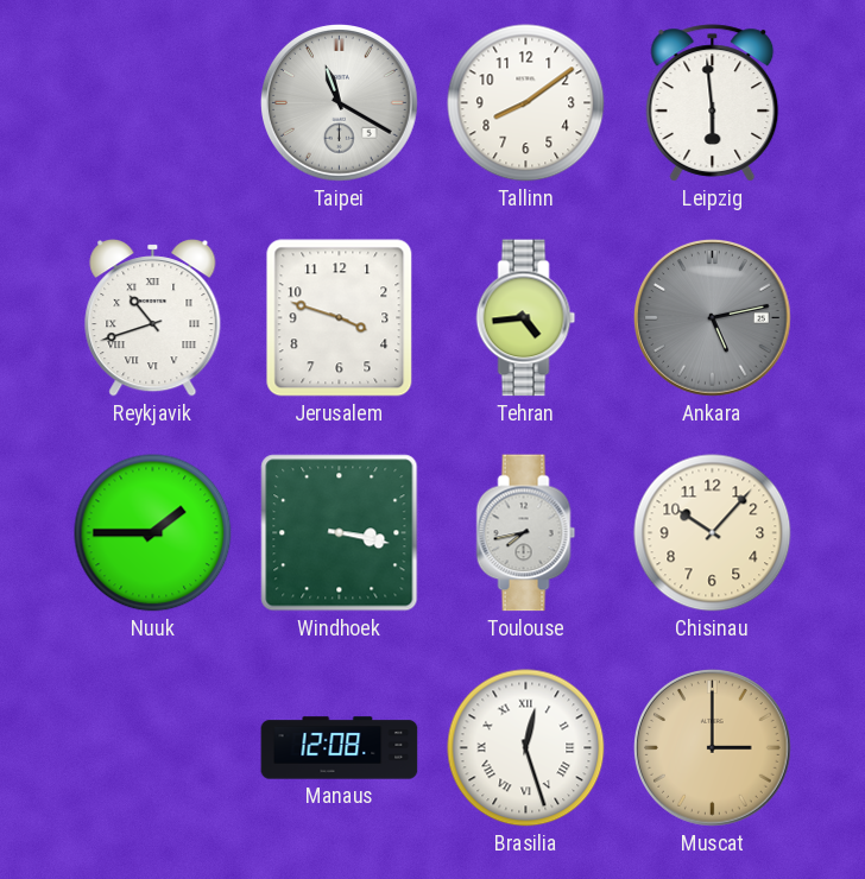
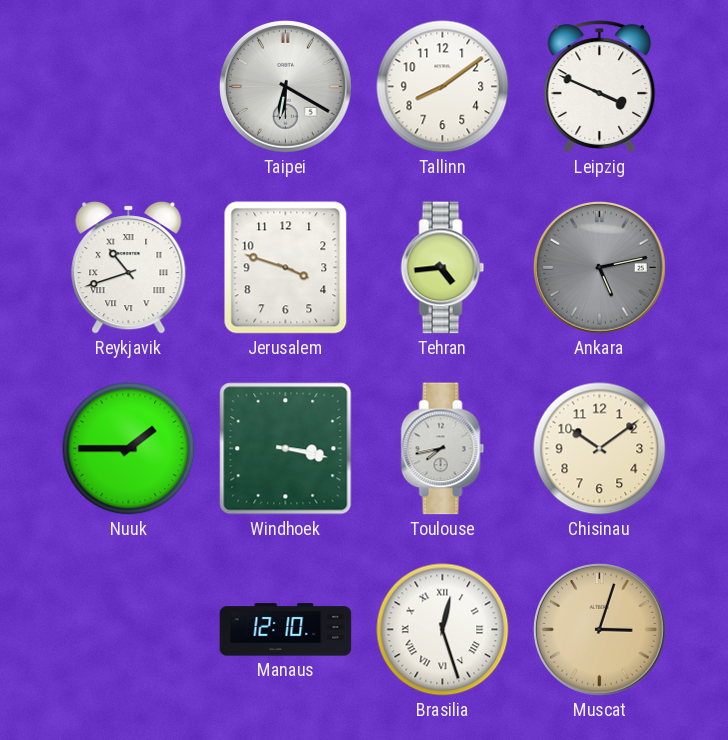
Taipei: 11:20 -> 6:20
Leipzig: 5:59 -> 3:49
Chisinau: 10:07 -> 10:09
Manaus: 12:08 -> 12:10
Muscat: 3:00 -> 3:03
